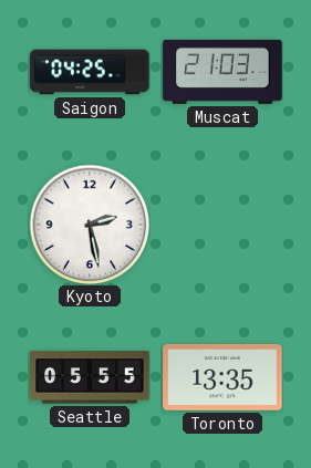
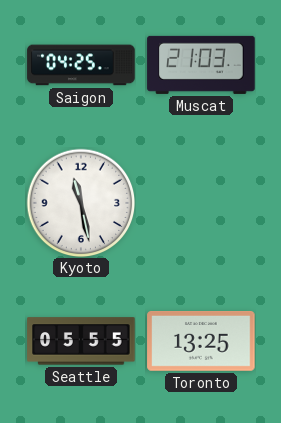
Kyoto: 2:28 -> 11:28
Toronto: 13:35 -> 13:25
